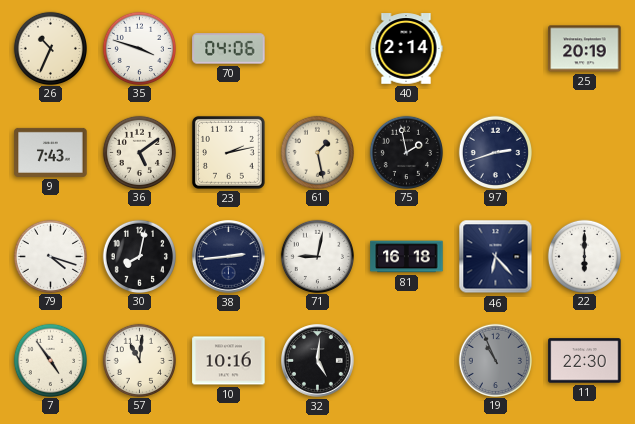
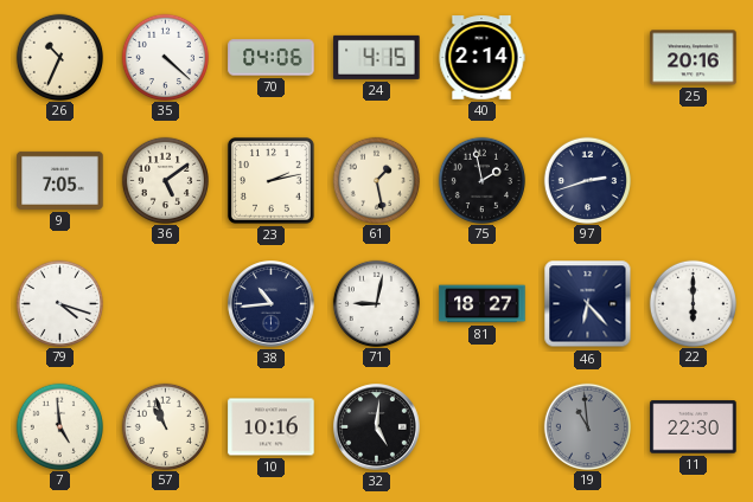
35: 3:48 -> 4:22
24: none -> 4:15
25: 20:19 -> 20:16
9: 7:43 -> 7:05
30: 8:02 -> none
38: 2:44 -> 10:44
81: 16:18 -> 18:27
7: 4:54 -> 4:59
57: 11:01 -> 10:57
19: 10:56 -> 10:59
